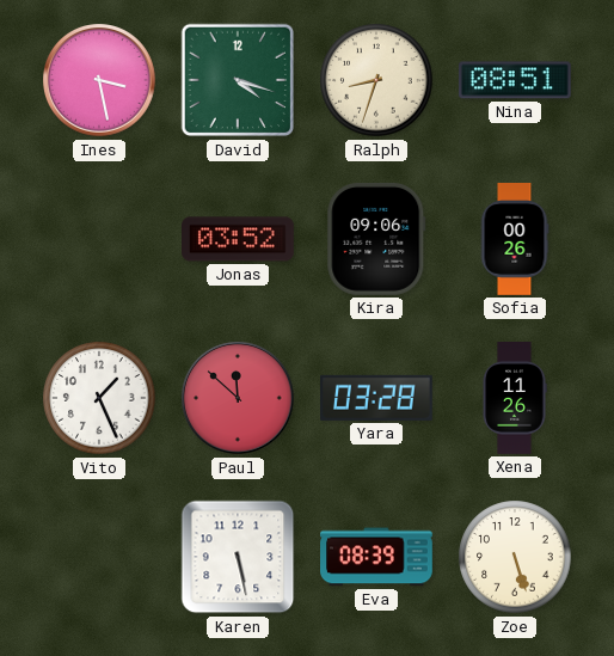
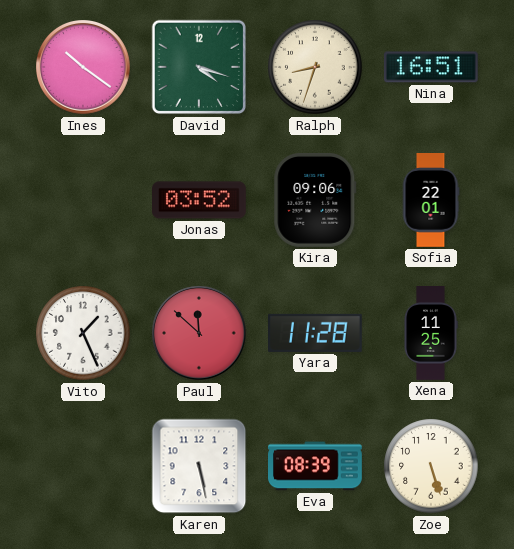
Ines: 3:28 -> 10:21
Nina: 08:51 -> 16:51
Sofia: 00:26 -> 22:01
Yara: 03:28 -> 11:28
Xena: 11:26 -> 11:25
